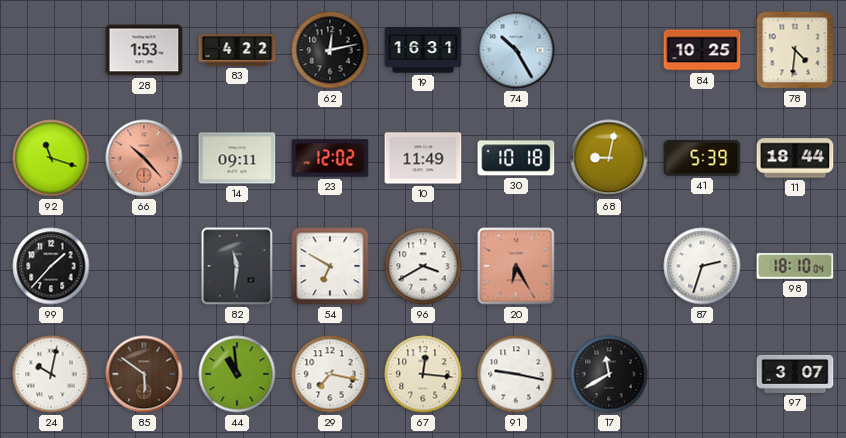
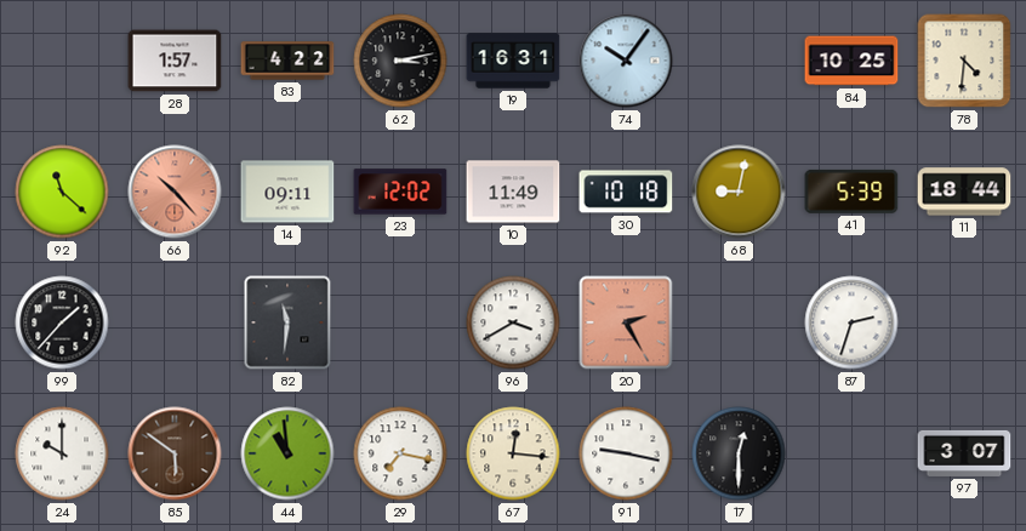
28: 1:53 -> 1:57
62: 12:13 -> 3:13
74: 10:25 -> 10:06
92: 11:18 -> 11:22
54: 6:50 -> none
20: 6:25 -> 2:25
98: 18:10 -> none
24: 10:02 -> 10:00
17: 11:40 -> 12:30
